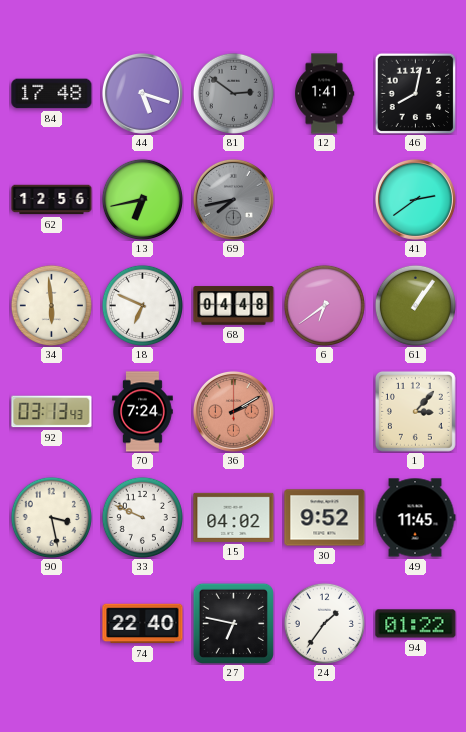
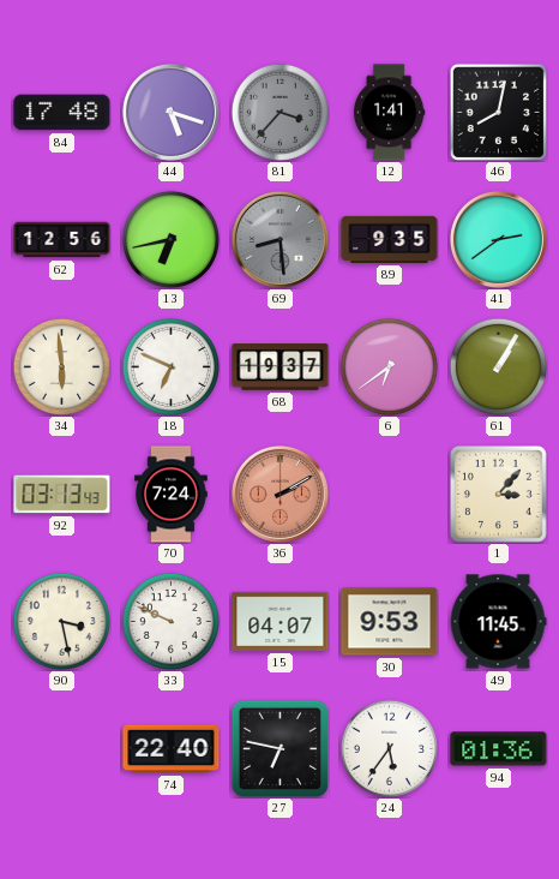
81: 2:51 -> 3:37
69: 7:43 -> 8:29
89: none -> 9:35
68: 04:48 -> 19:37
61: 1:06 -> 1:05
15: 04:02 -> 04:07
30: 9:52 -> 9:53
24: 1:36 -> 5:36
94: 01:22 -> 01:36
